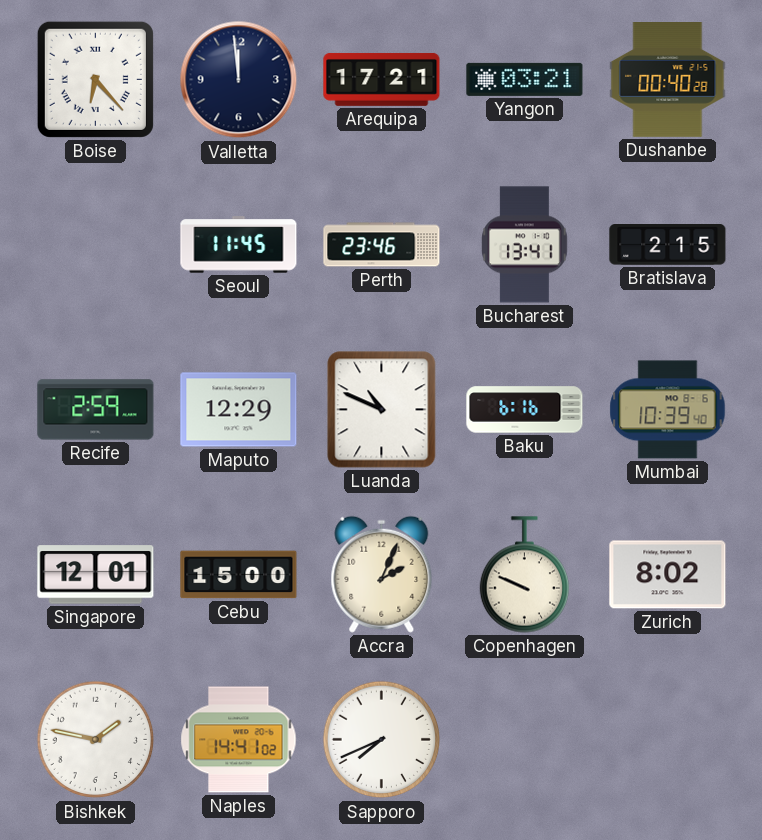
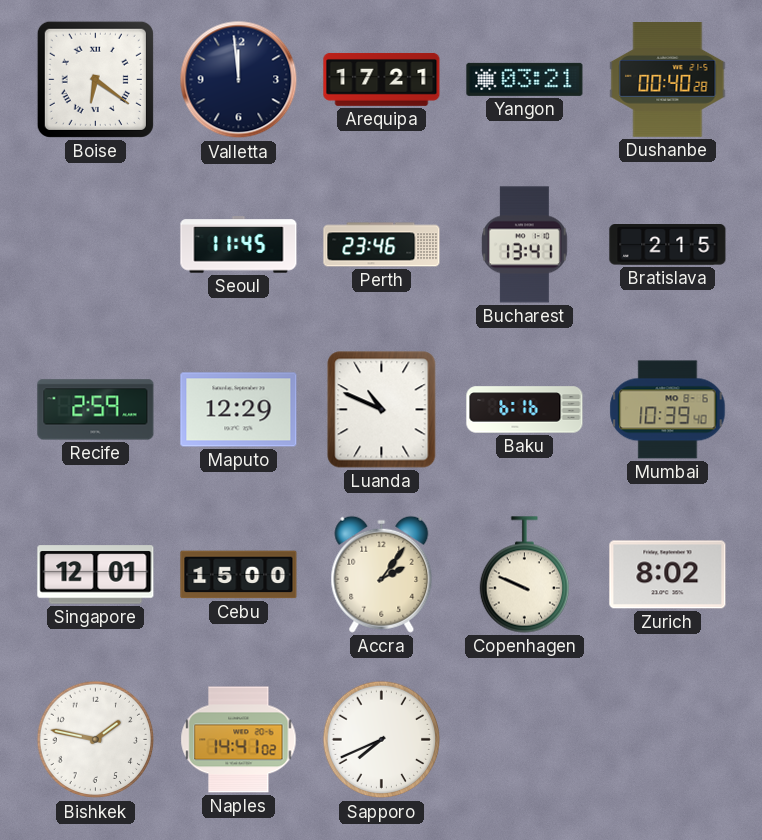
Boise: 6:23 -> 6:21
Accra: 2:04 -> 2:06
